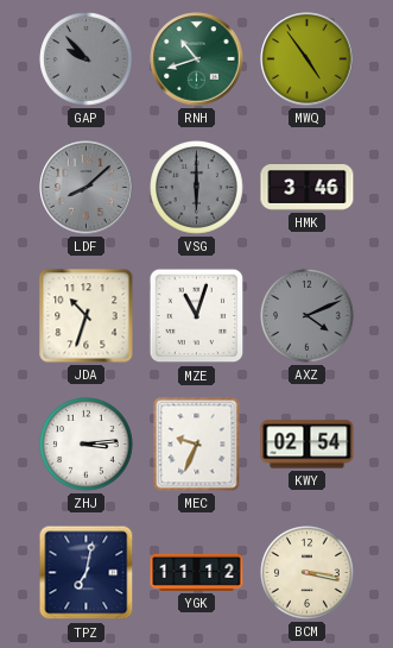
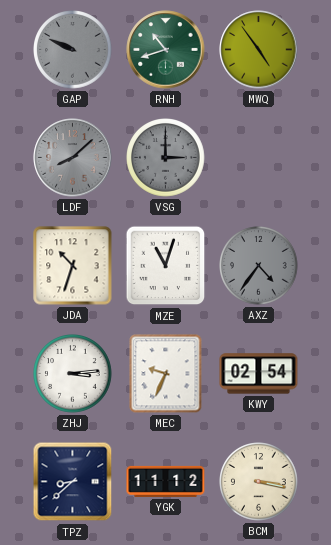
GAP: 9:53 -> 9:49
VSG: 6:00 -> 3:00
HMK: 3:46 -> none
AXZ: 4:11 -> 4:36
TPZ: 7:02 -> 8:38
